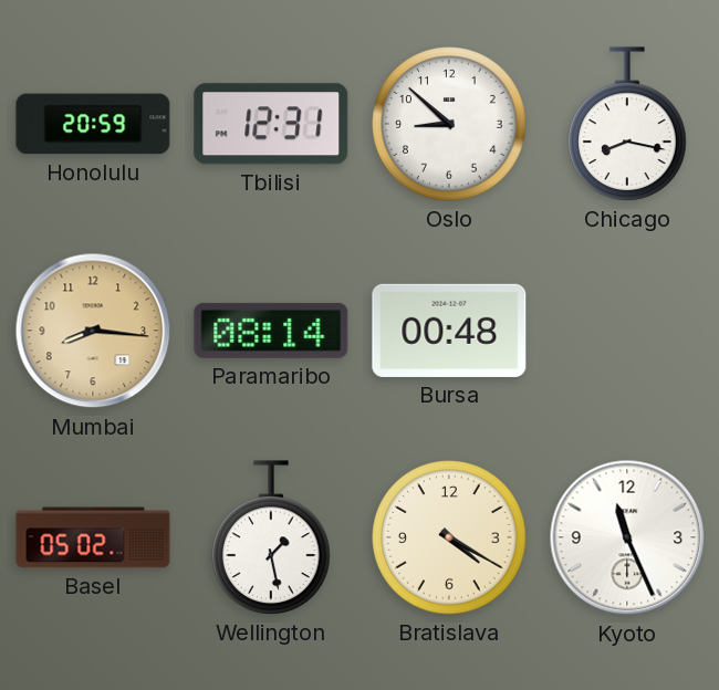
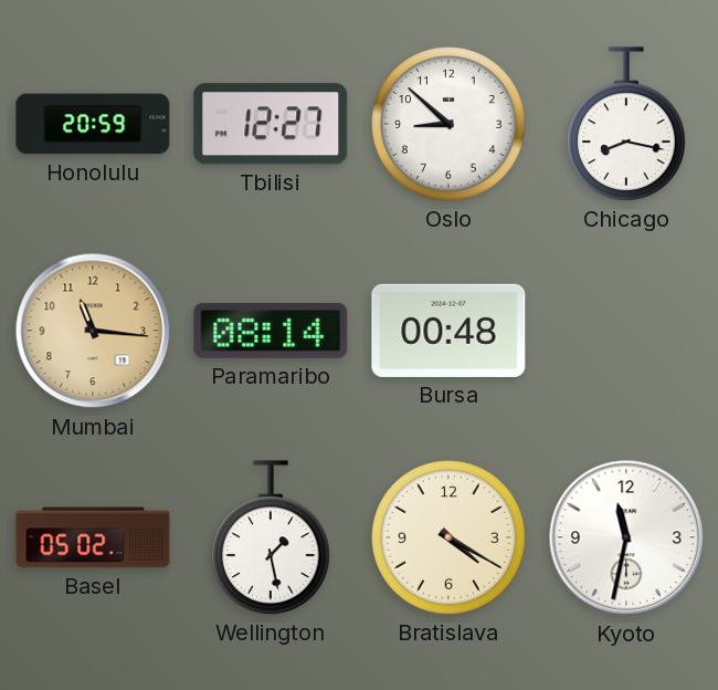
Tbilisi: 12:31 -> 12:27
Mumbai: 8:16 -> 11:16
Kyoto: 11:26 -> 11:32
